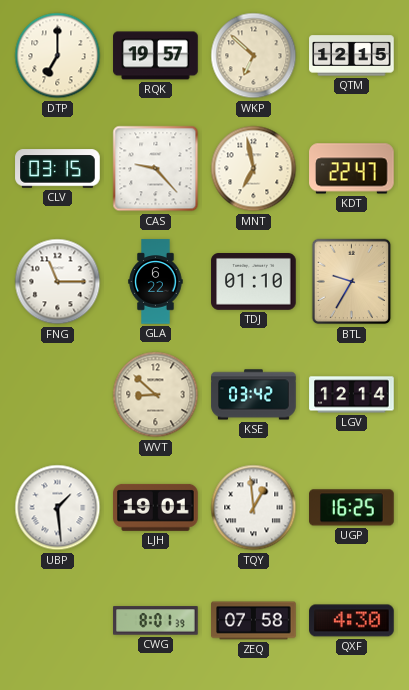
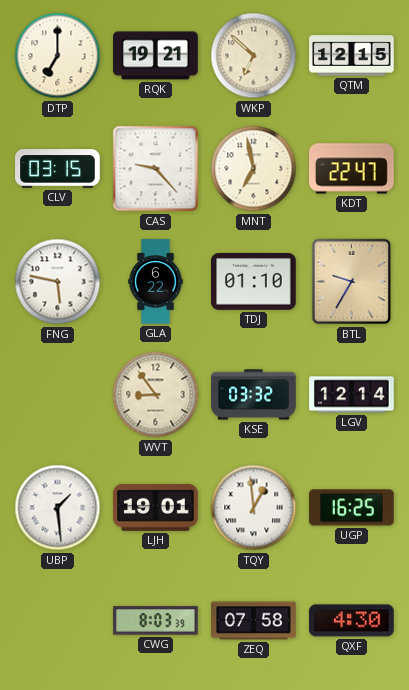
RQK: 19:57 -> 19:21
FNG: 11:15 -> 5:47
WVT: 8:52 -> 8:54
KSE: 03:42 -> 03:32
CWG: 8:01 -> 8:03
